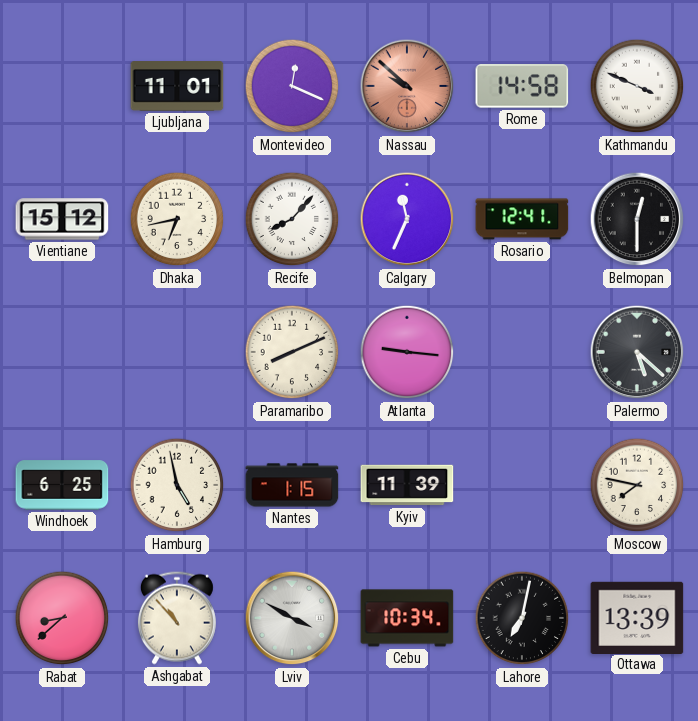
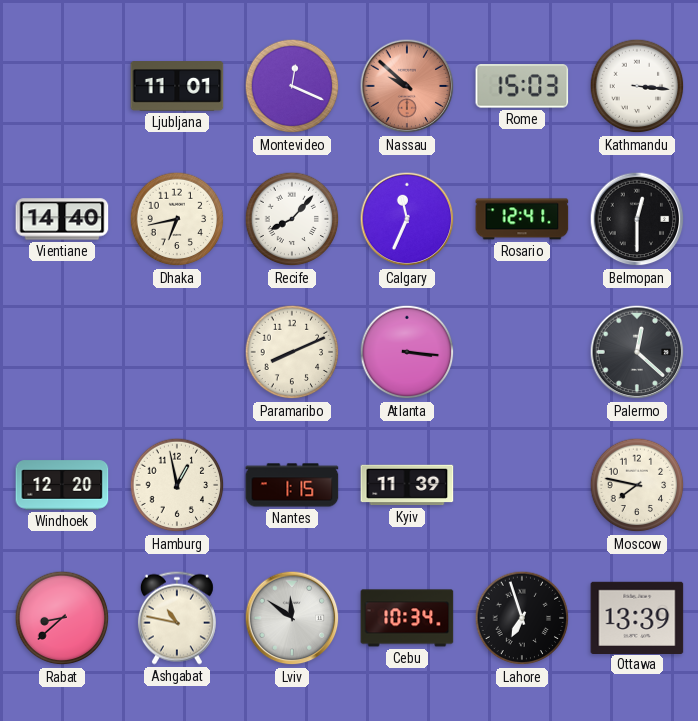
Rome: 14:58 -> 15:03
Kathmandu: 3:49 -> 3:16
Vientiane: 15:12 -> 14:40
Atlanta: 9:16 -> 3:16
Palermo: 5:22 -> 12:22
Windhoek: 6:25 -> 12:20
Hamburg: 4:58 -> 12:58
Ashgabat: 10:53 -> 10:47
Lviv: 3:50 -> 11:51
Lahore: 7:02 -> 6:57
